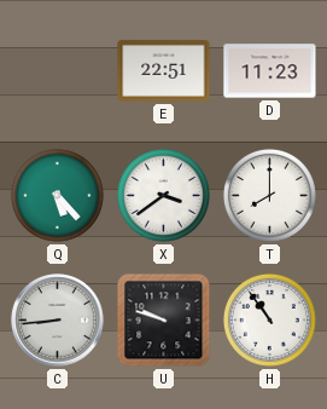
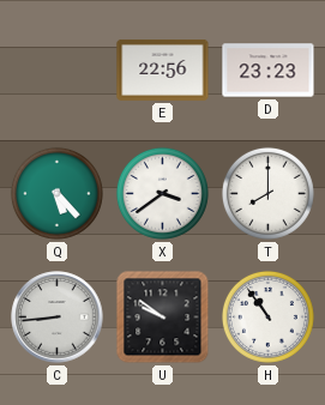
E: 22:51 -> 22:56
D: 11:23 -> 23:23
U: 9:48 -> 9:51
